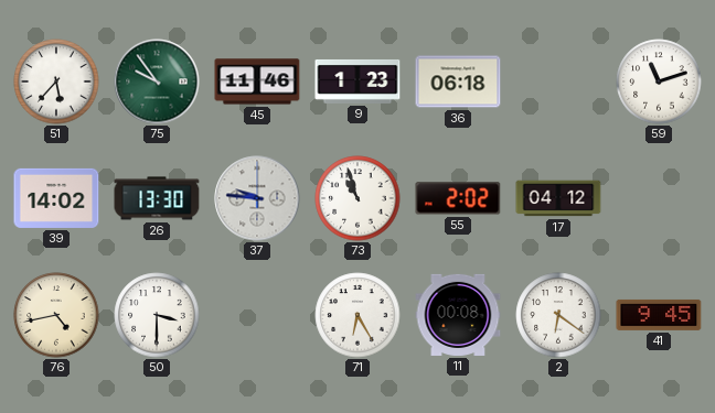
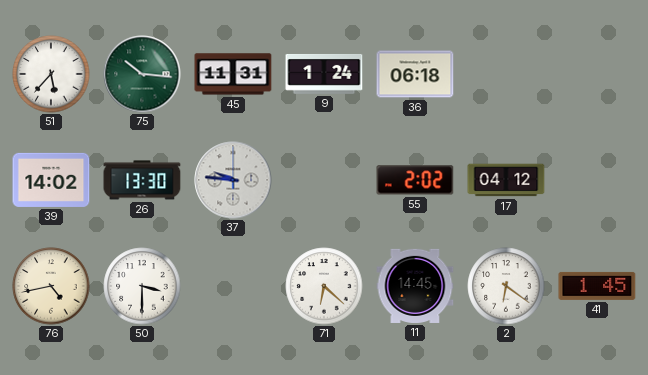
75: 9:54 -> 10:16
45: 11:46 -> 11:31
9: 1:23 -> 1:24
59: 11:12 -> none
73: 10:57 -> none
71: 6:25 -> 6:22
11: 00:08 -> 14:45
41: 9:45 -> 1:45
